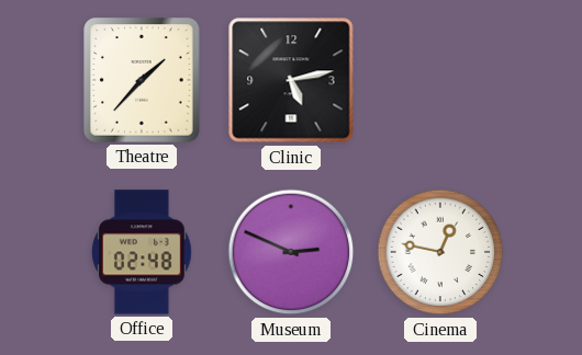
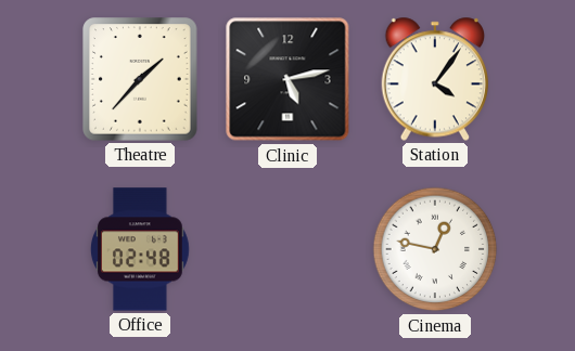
Station: none -> 4:06
Museum: 2:49 -> none
